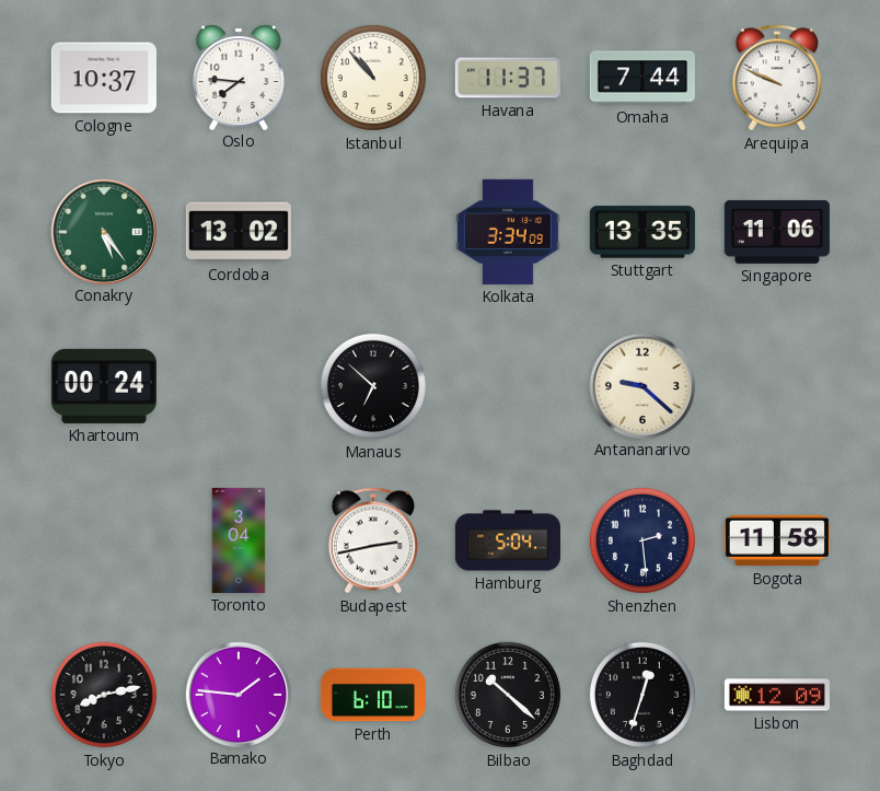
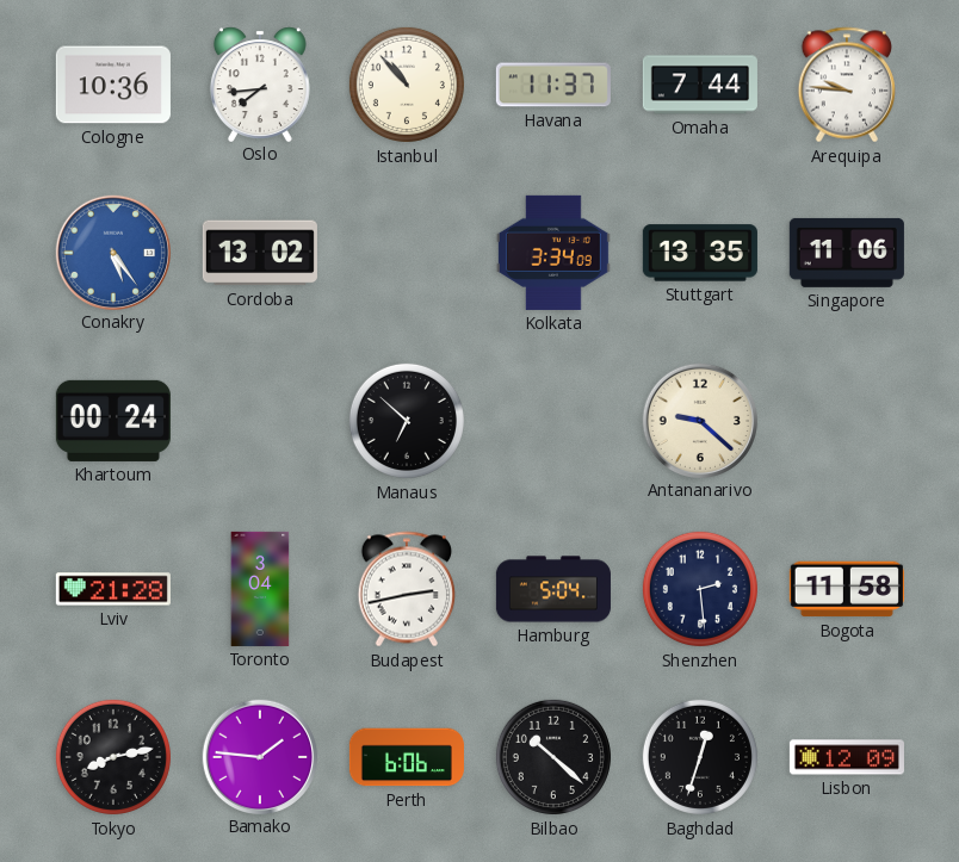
Cologne: 10:37 -> 10:36
Oslo: 7:46 -> 7:44
Arequipa: 9:49 -> 9:46
Conakry dial: green -> blue
Lviv: none -> 21:28
Perth: 6:10 -> 6:06
